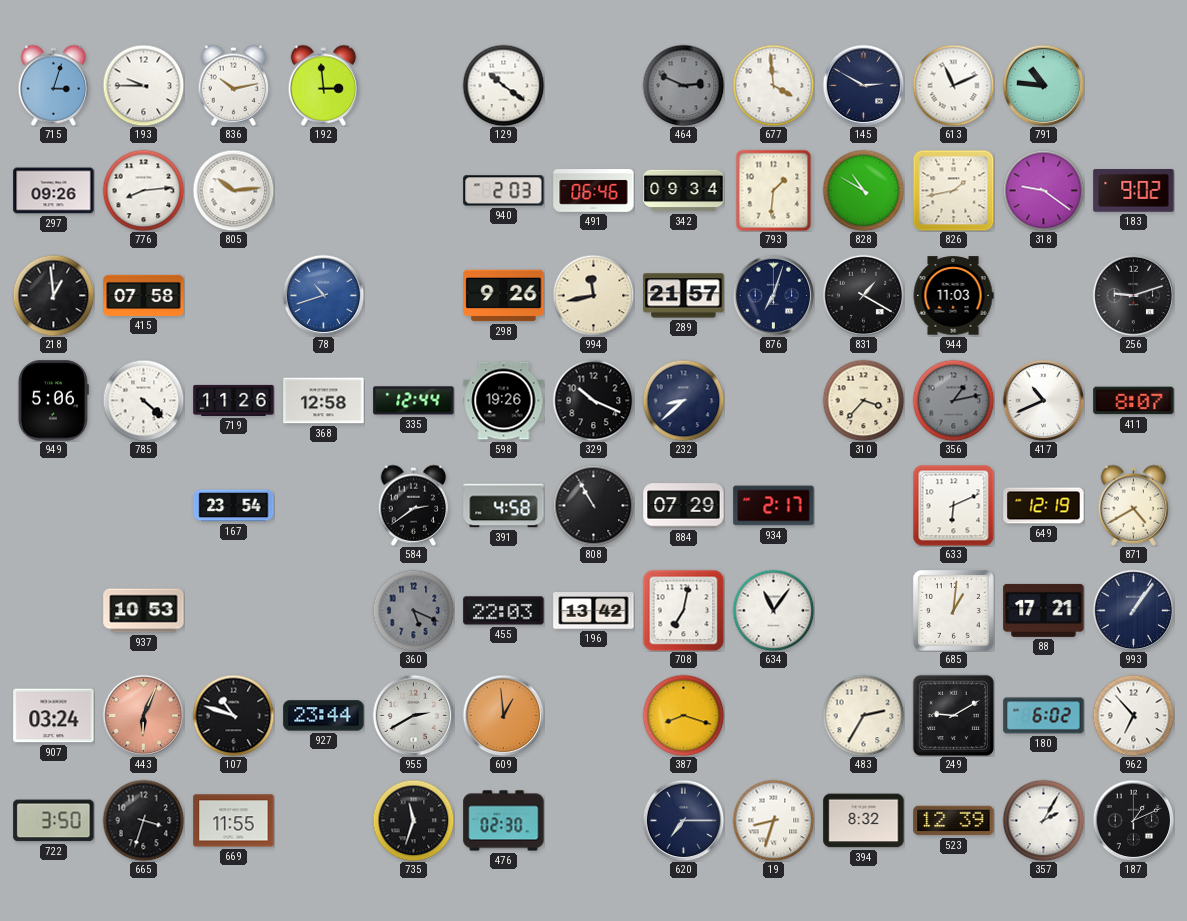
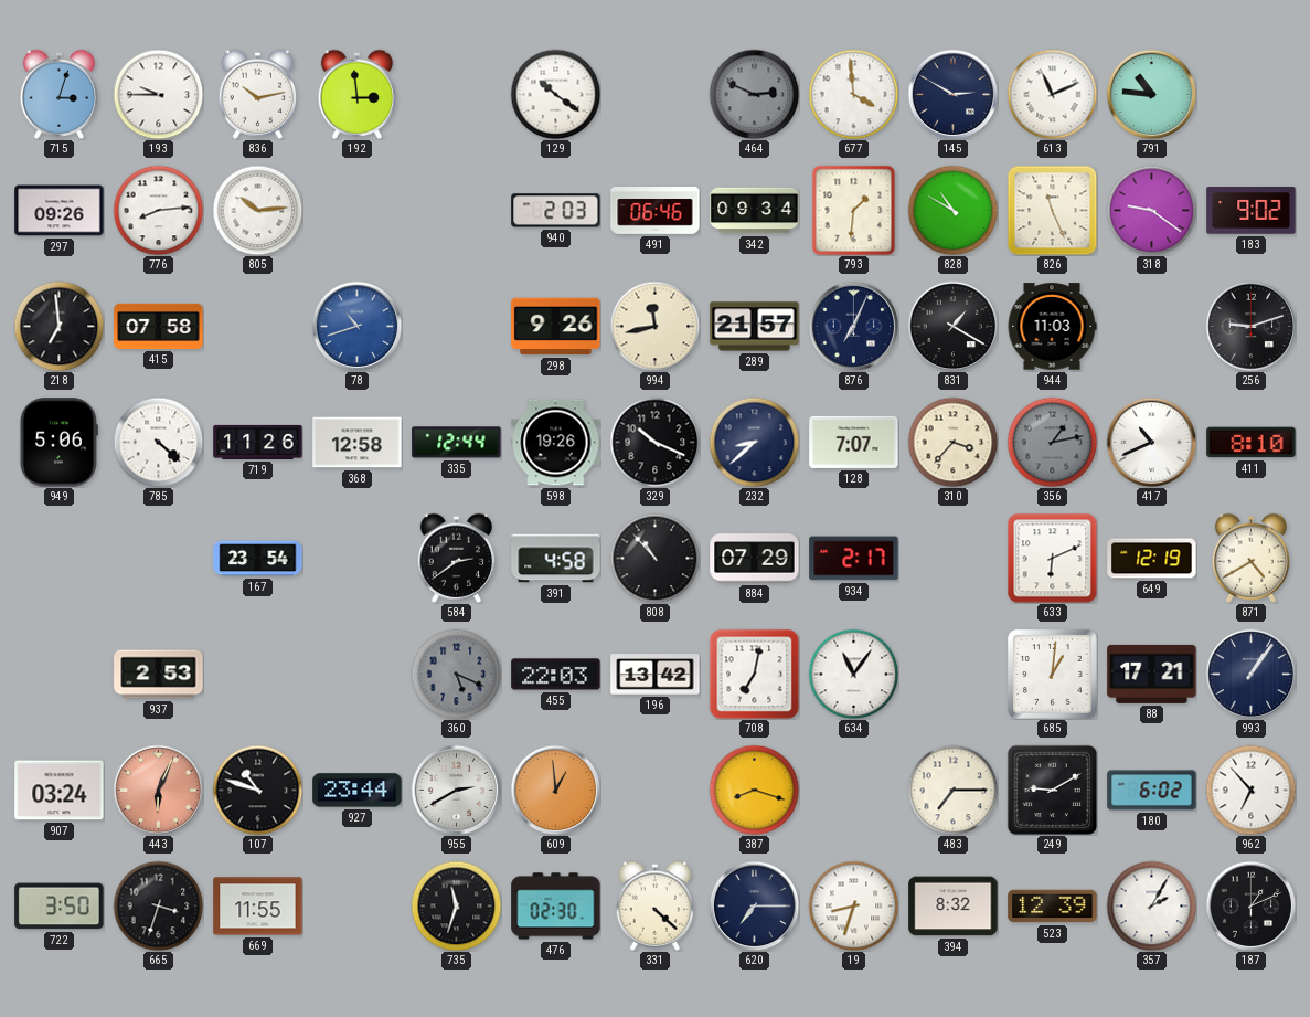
826: 1:43 -> 11:26
218: 12:59 -> 6:59
876: 7:03 -> 7:04
128: none -> 7:07
411: 8:07 -> 8:10
808: 10:55 -> 10:53
937: 10:53 -> 2:53
483: 2:35 -> 7:15
331: none -> 4:22
